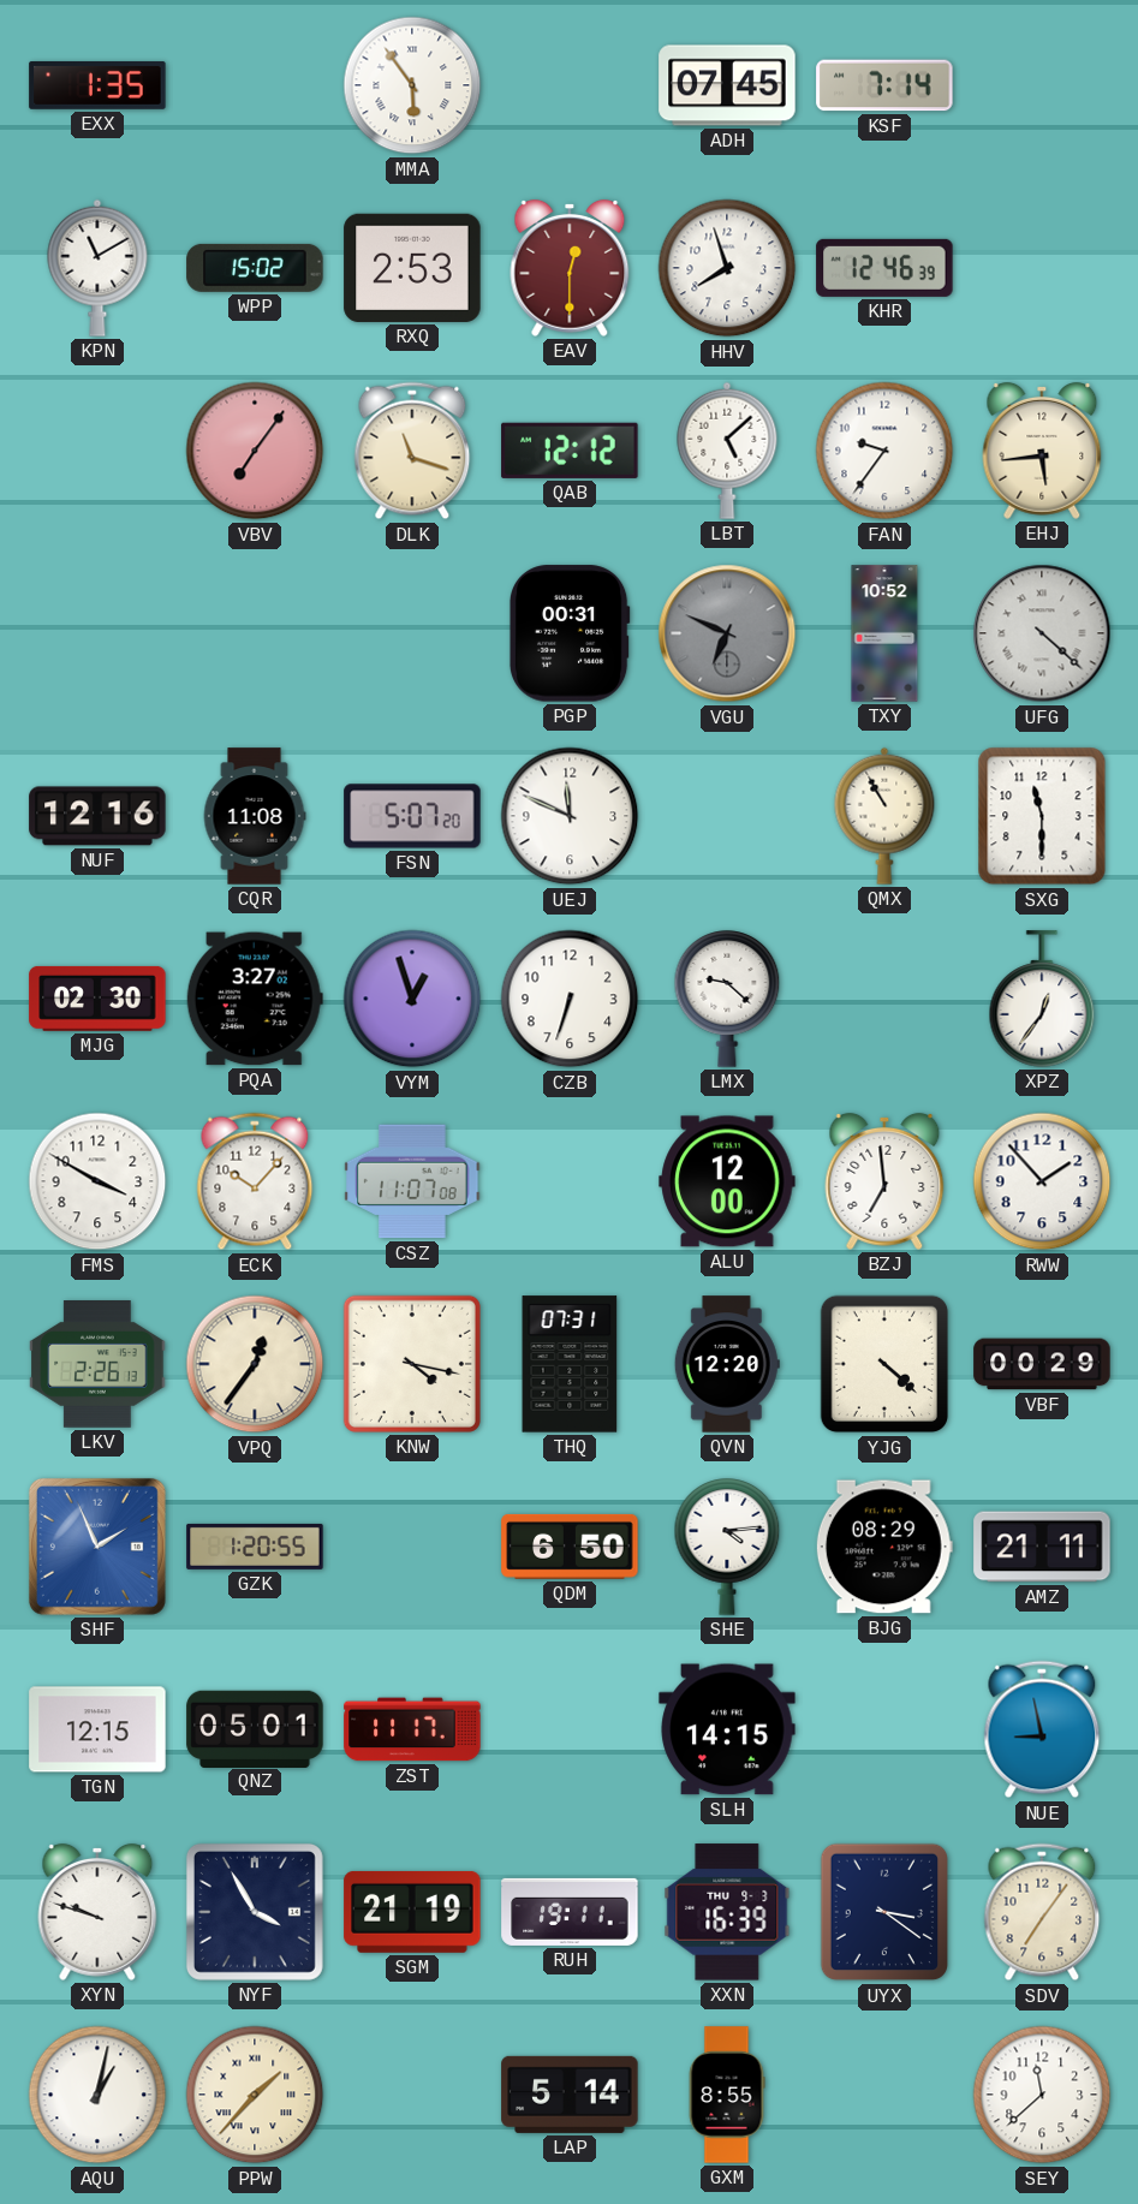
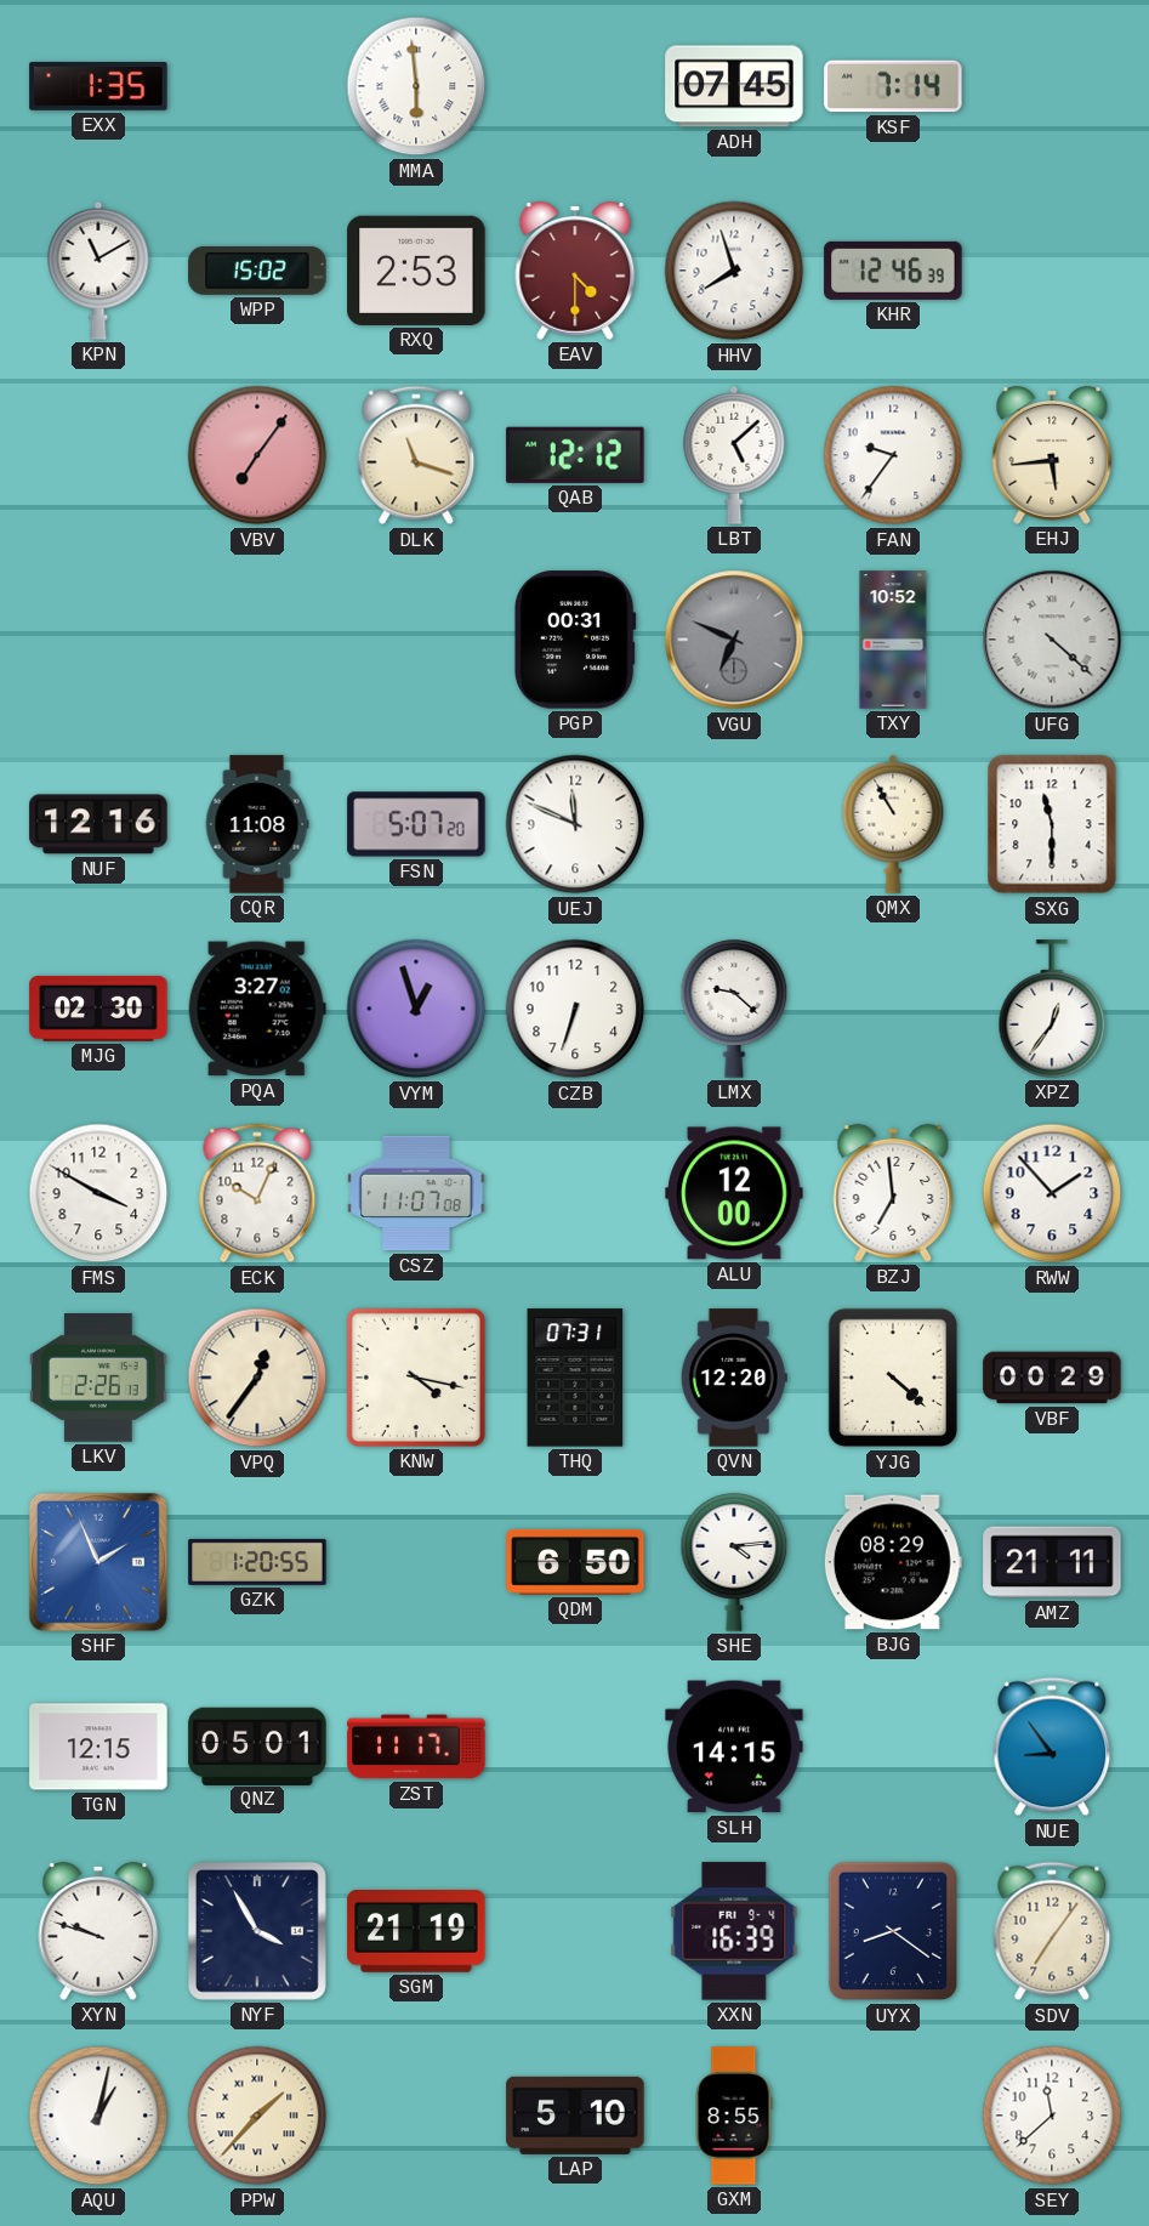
MMA: 5:54 -> 5:59
EAV: 12:30 -> 4:30
ECK: 10:07 -> 10:04
NUE: 8:58 -> 8:54
RUH: 19:11 -> none
XXN date: THU 9-3 -> FRI 9-4
UYX: 3:21 -> 8:21
LAP: 5:14 -> 5:10
